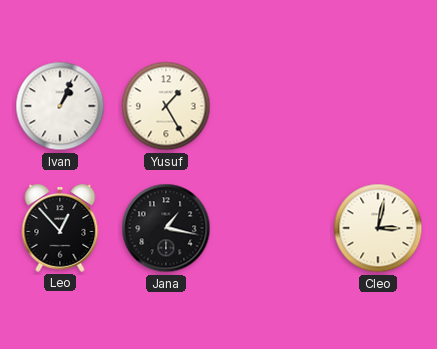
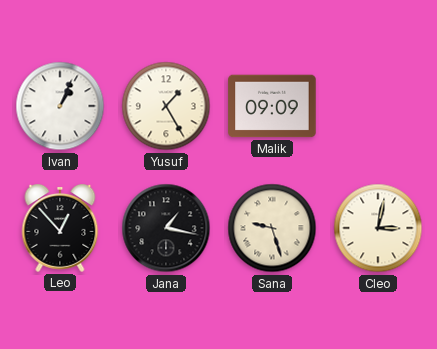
Malik: none -> 09:09
Sana: none -> 9:27
